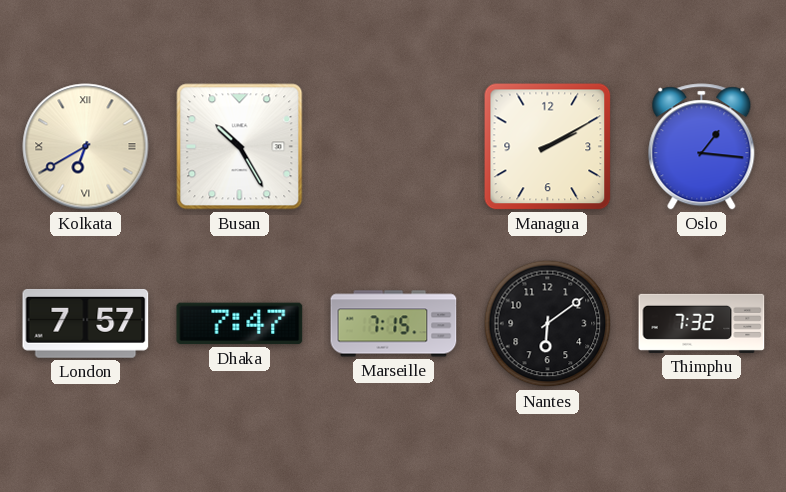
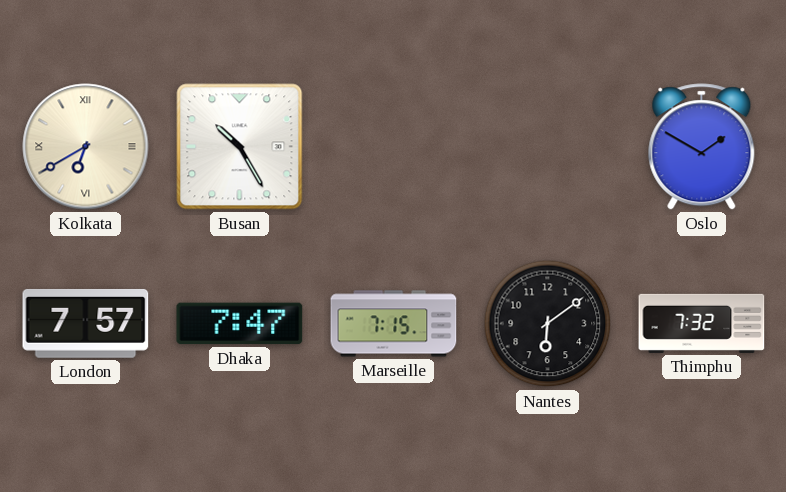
Managua: 2:10 -> none
Oslo: 1:16 -> 1:50
